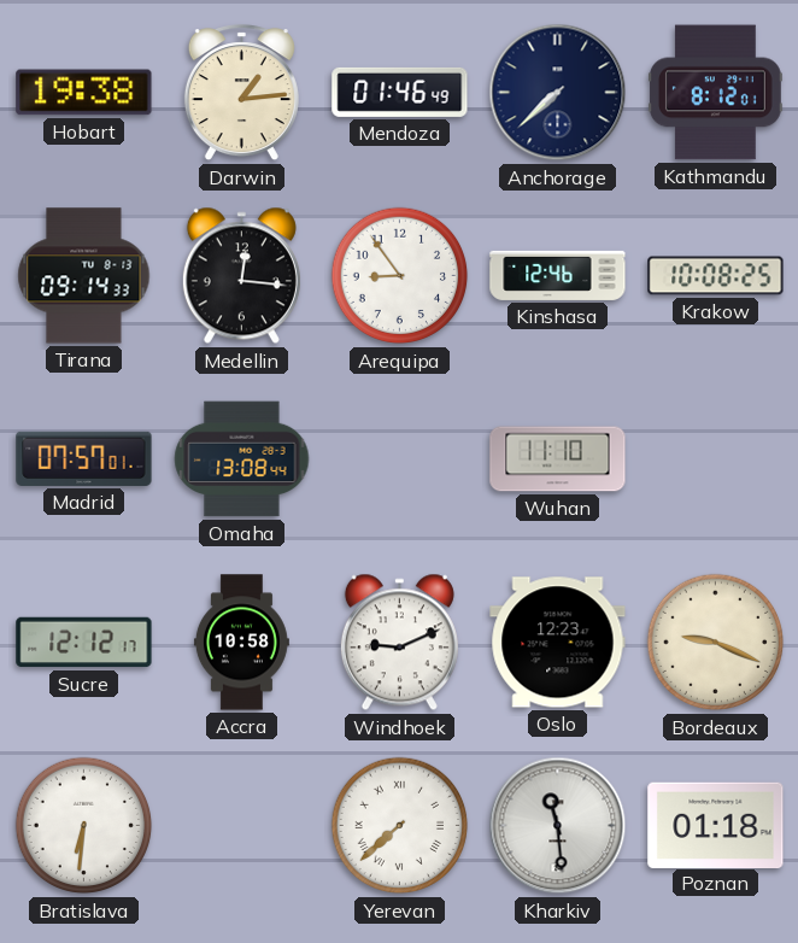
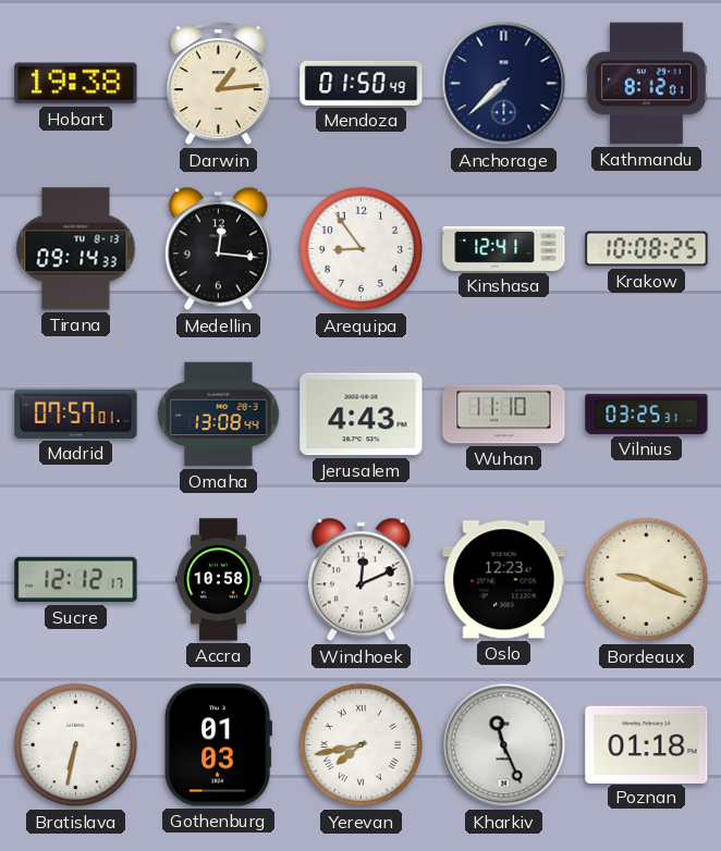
Mendoza: 01:46 -> 01:50
Kinshasa: 12:46 -> 12:41
Jerusalem: none -> 4:43
Vilnius: none -> 03:25
Windhoek: 9:11 -> 12:11
Bratislava: 6:31 -> 6:32
Gothenburg: none -> 01:03
Yerevan: 7:38 -> 7:43
Kharkiv: 11:29 -> 11:26
